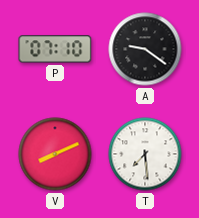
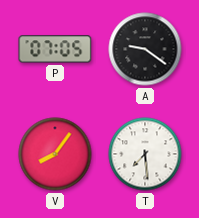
P: 07:10 -> 07:05
V: 8:11 -> 8:06
